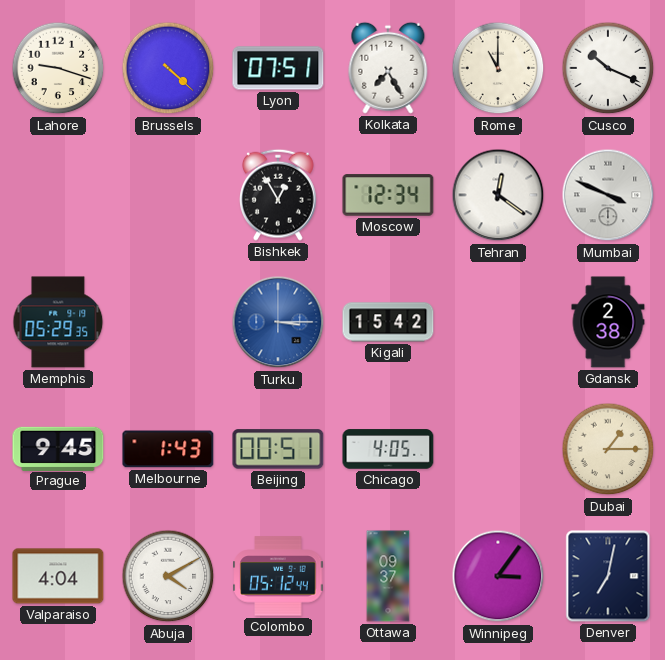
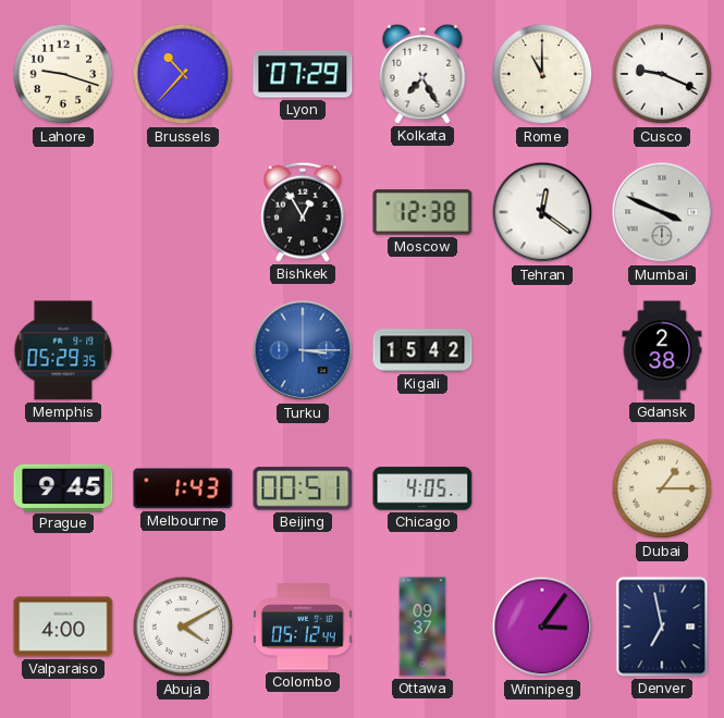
Brussels: 4:22 -> 10:37
Lyon: 07:51 -> 07:29
Cusco: 10:19 -> 9:19
Moscow: 12:34 -> 12:38
Valparaiso: 4:04 -> 4:00
Denver: 7:02 -> 6:58
